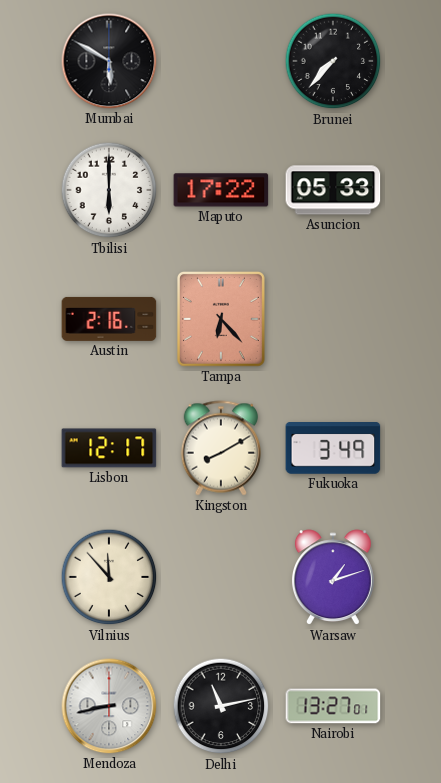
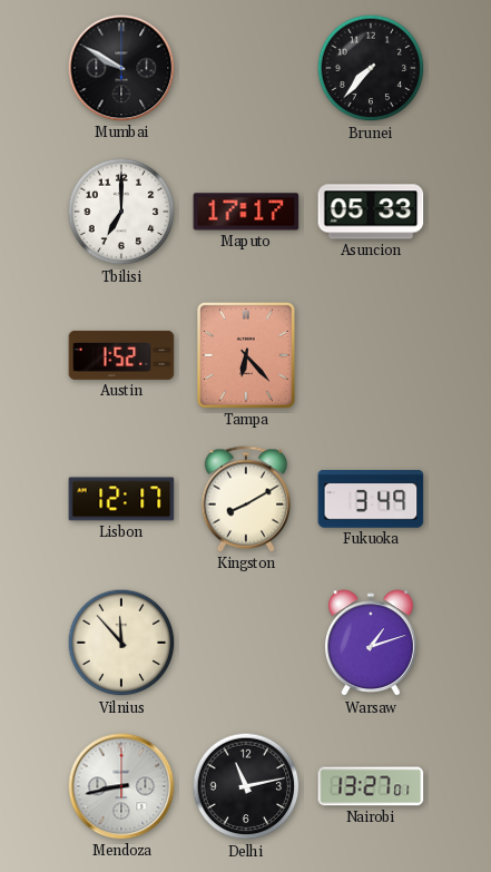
Mumbai: 5:50 -> 9:50
Tbilisi: 6:00 -> 7:00
Maputo: 17:22 -> 17:17
Austin: 2:16 -> 1:52
